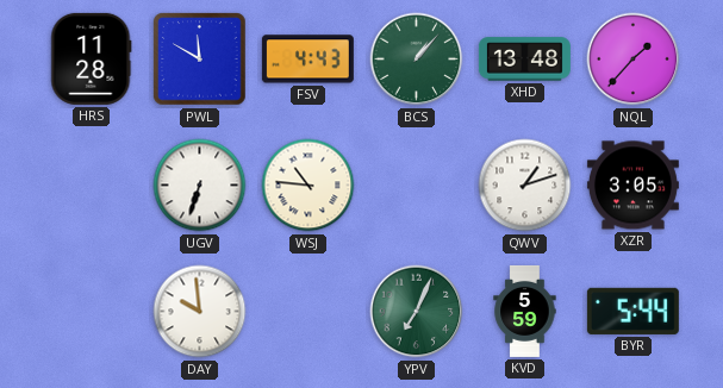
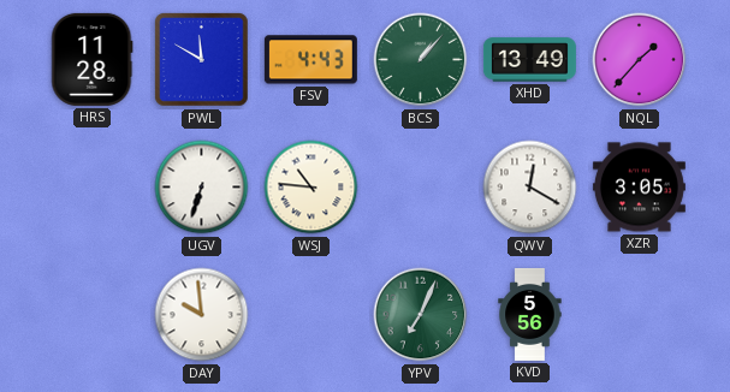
XHD: 13:48 -> 13:49
QWV: 1:12 -> 12:20
KVD: 5:59 -> 5:56
BYR: 5:44 -> none
